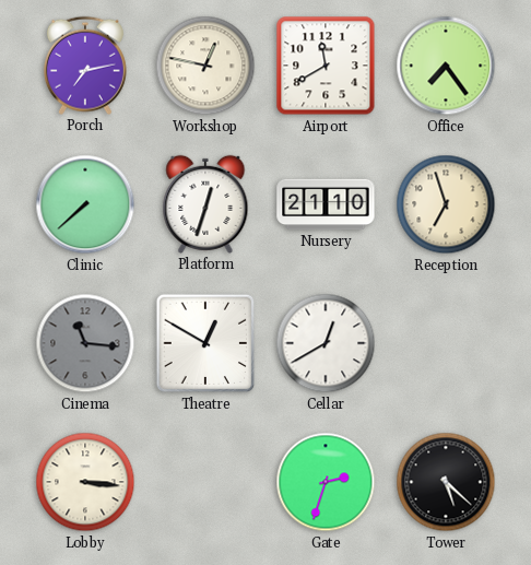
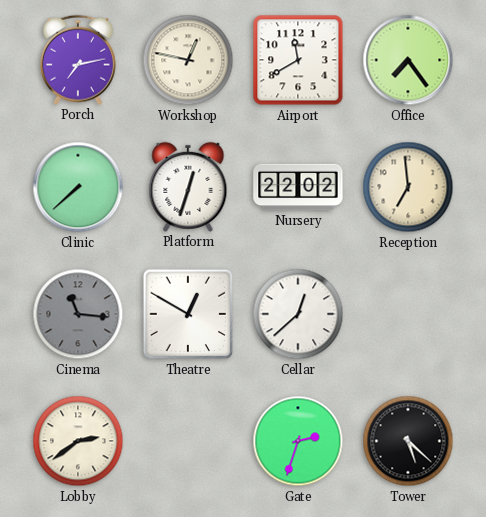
Nursery: 21:10 -> 22:02
Reception: 6:57 -> 6:59
Cellar: 12:40 -> 12:38
Lobby: 3:16 -> 2:39
